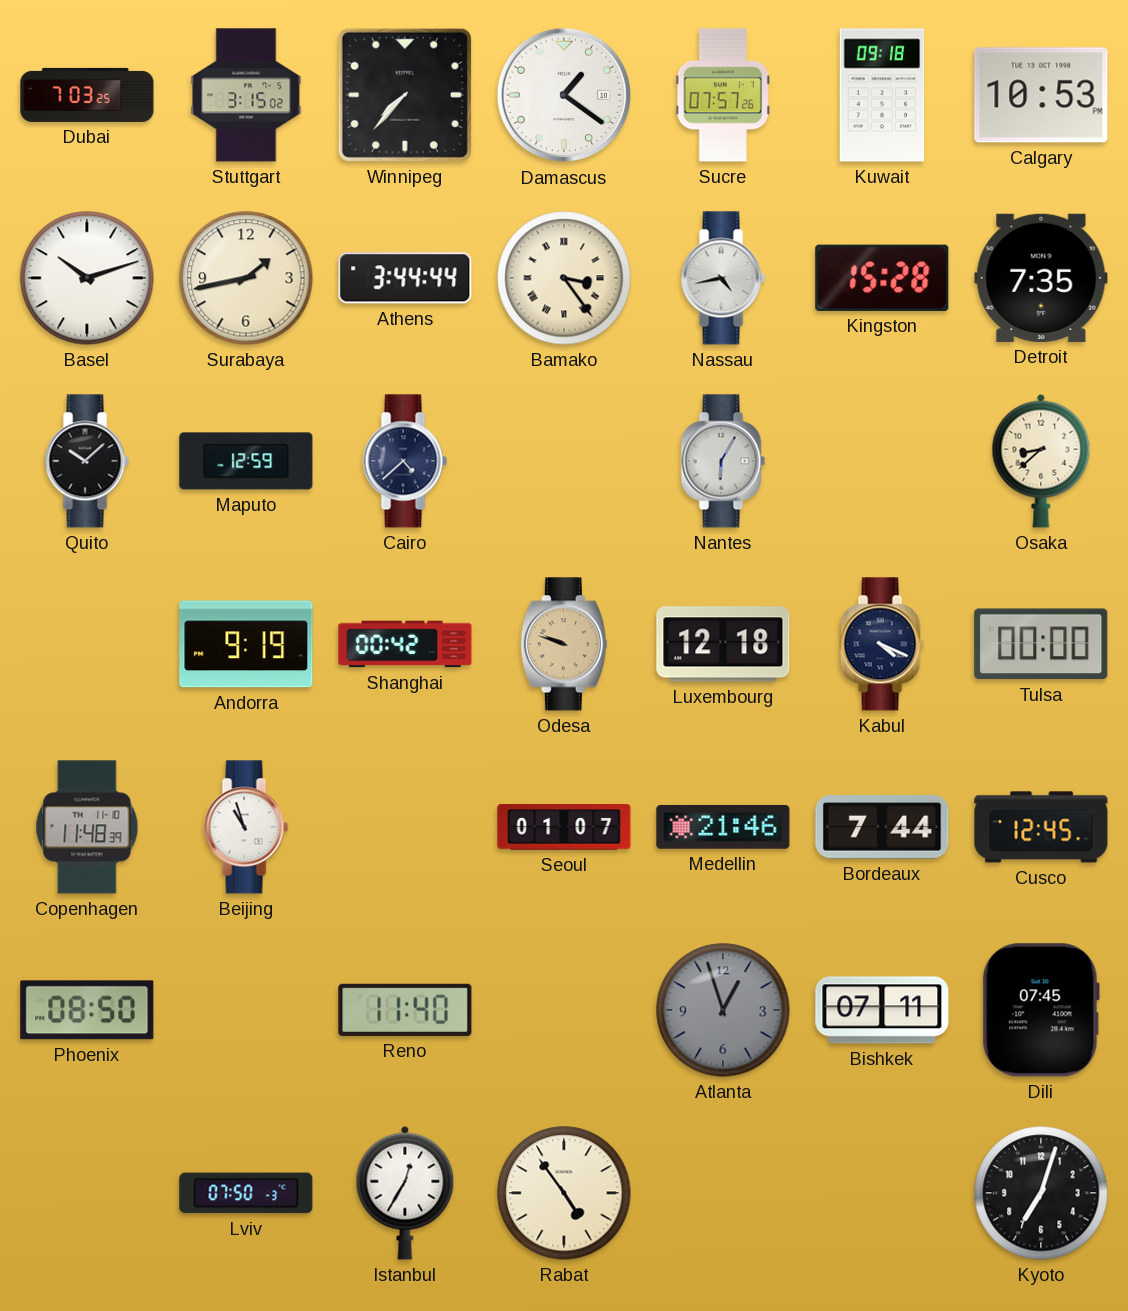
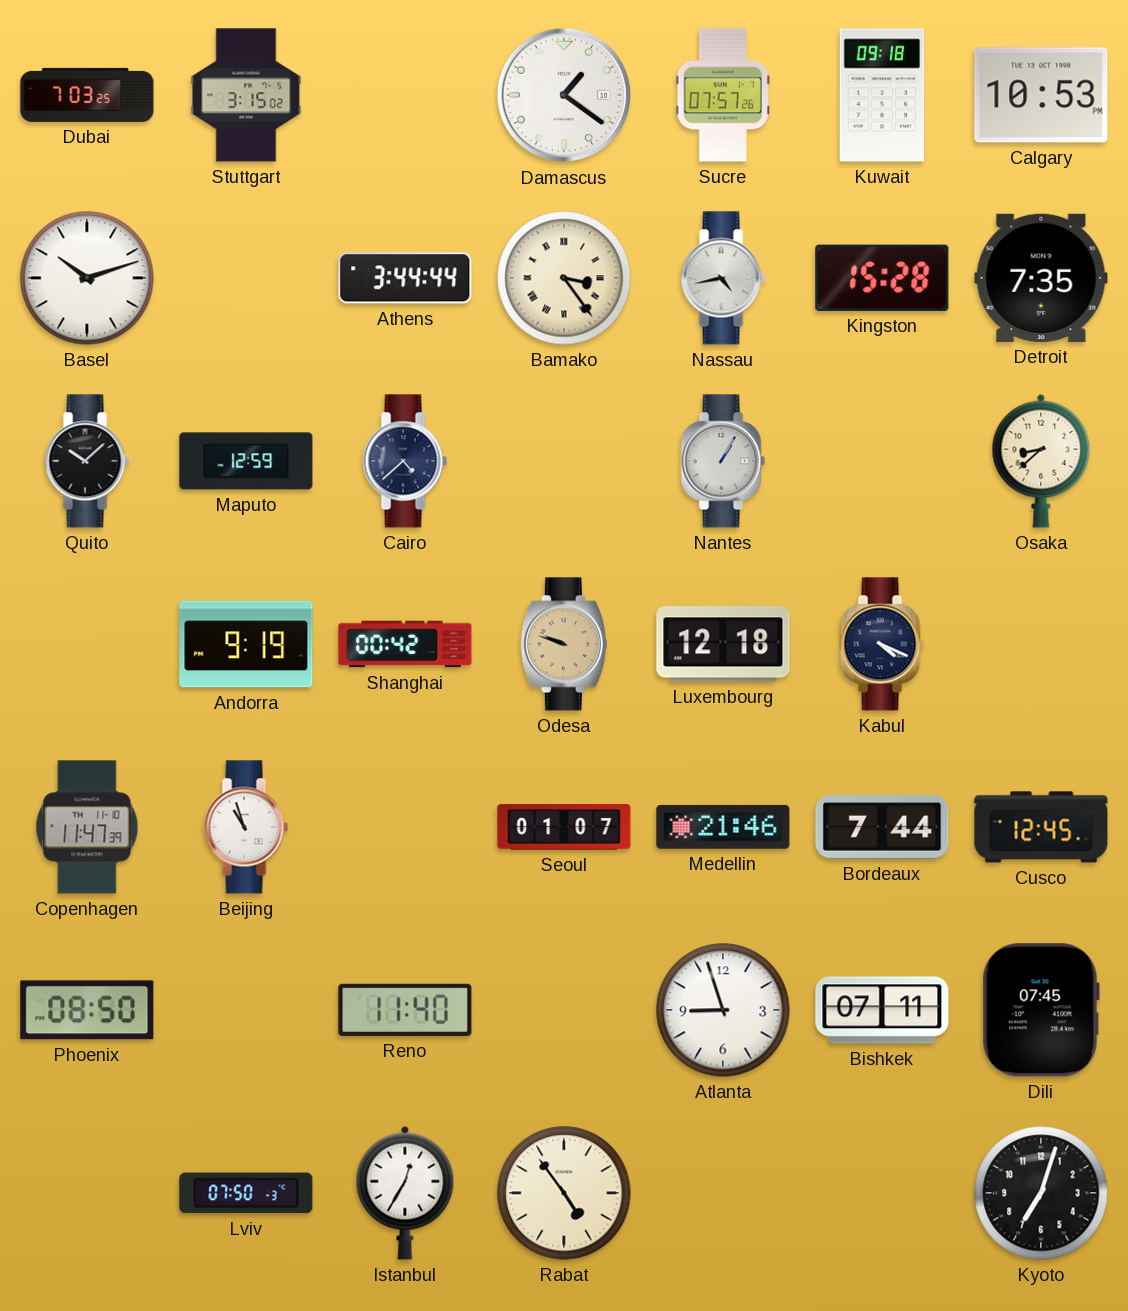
Winnipeg: 7:37 -> none
Surabaya: 1:43 -> none
Nantes: 6:05 -> 1:05
Tulsa: 00:00 -> none
Copenhagen: 11:48 -> 11:47
Atlanta: 12:57 -> 8:57
Atlanta dial: grey -> white
